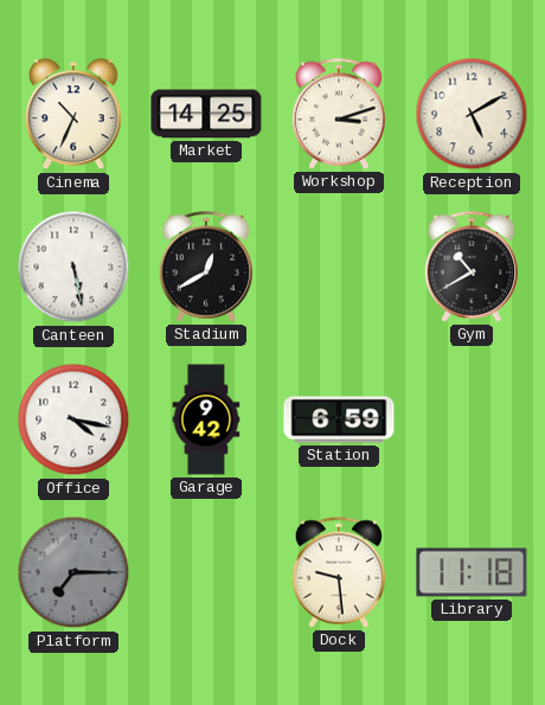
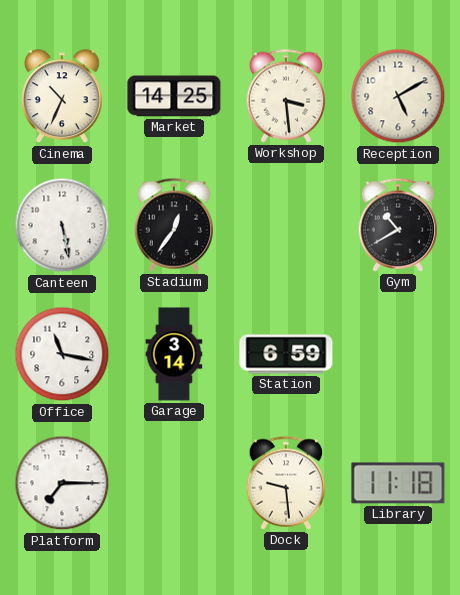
Workshop: 3:12 -> 3:29
Stadium: 12:40 -> 12:36
Office: 4:17 -> 11:17
Garage: 9:42 -> 3:14
Platform dial: grey -> white
